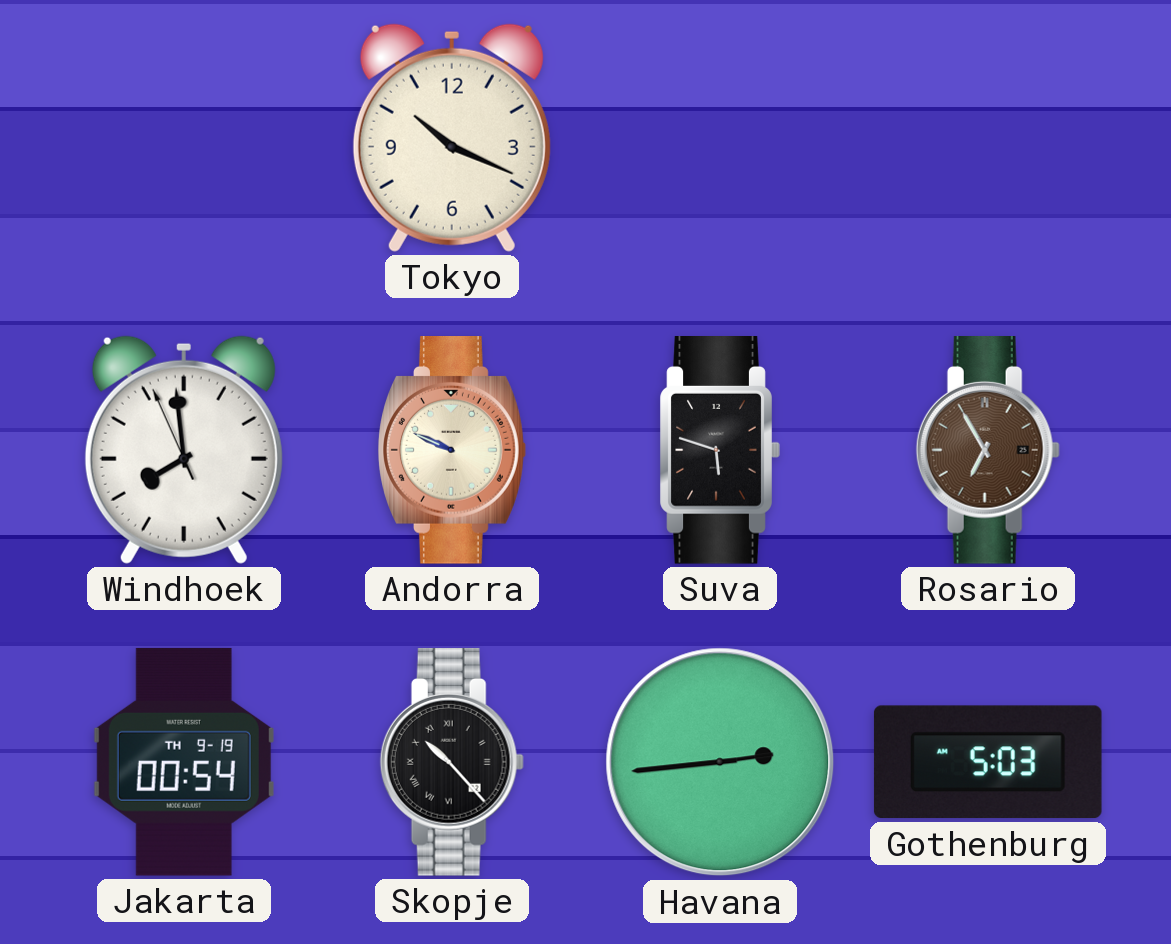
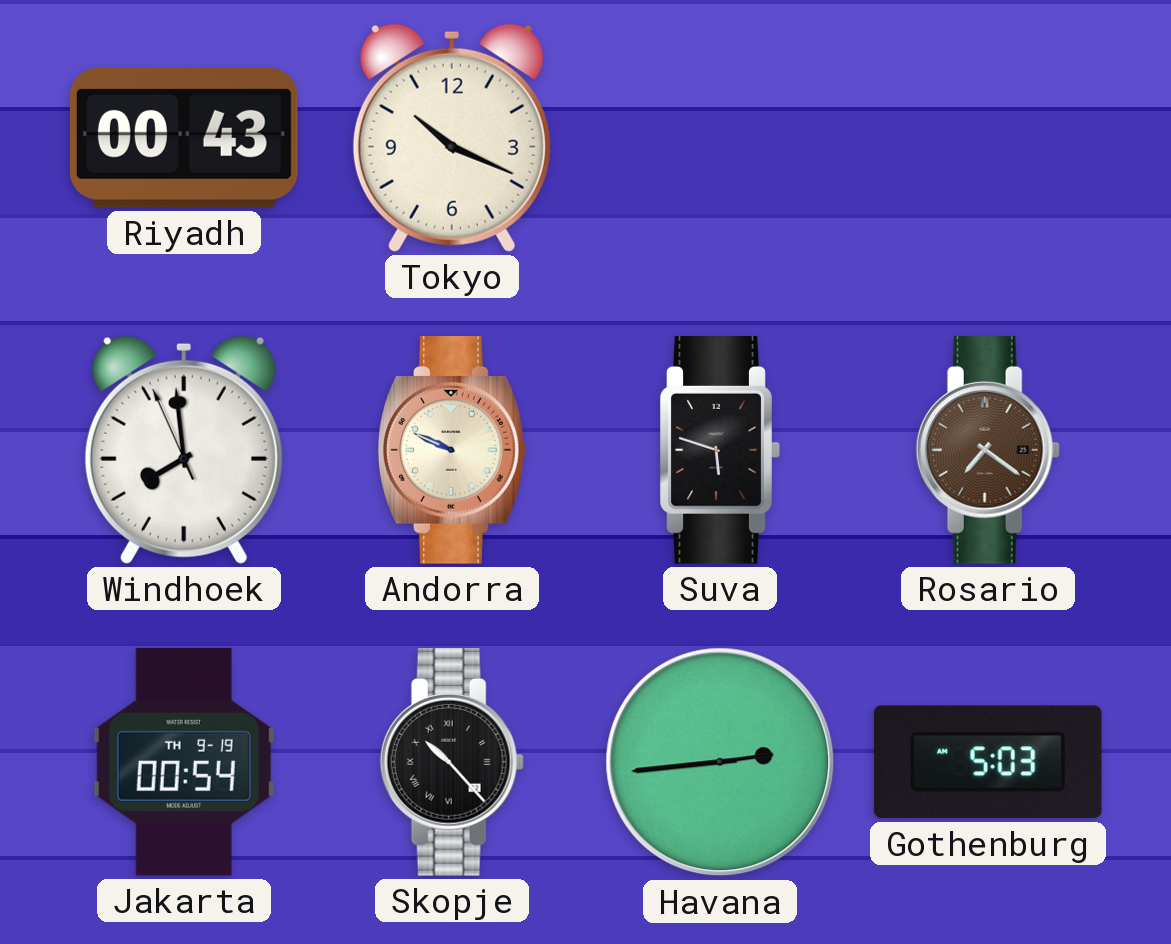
Riyadh: none -> 00:43
Rosario: 6:55 -> 7:21
